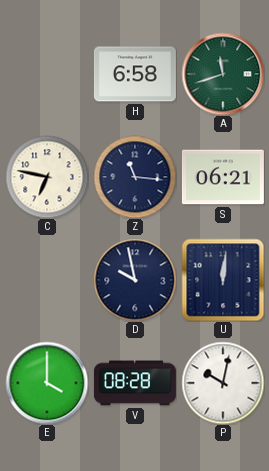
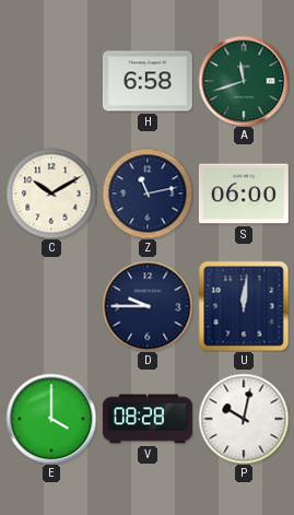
C: 6:47 -> 10:10
Z: 11:16 -> 11:13
S: 06:21 -> 06:00
D: 9:58 -> 9:45
